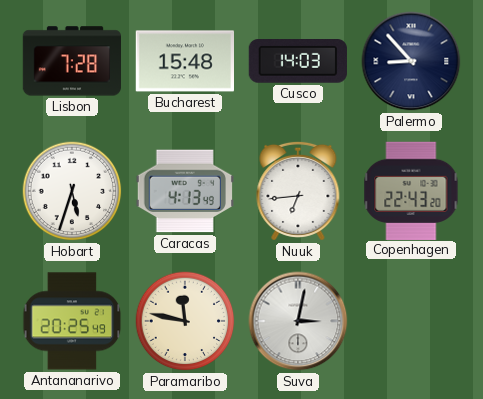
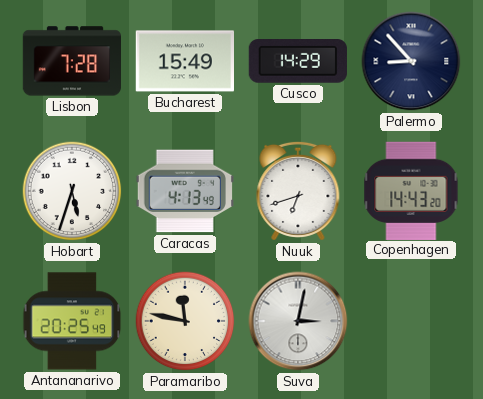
Bucharest: 15:48 -> 15:49
Cusco: 14:03 -> 14:29
Nuuk: 6:44 -> 6:42
Copenhagen: 22:43 -> 14:43
